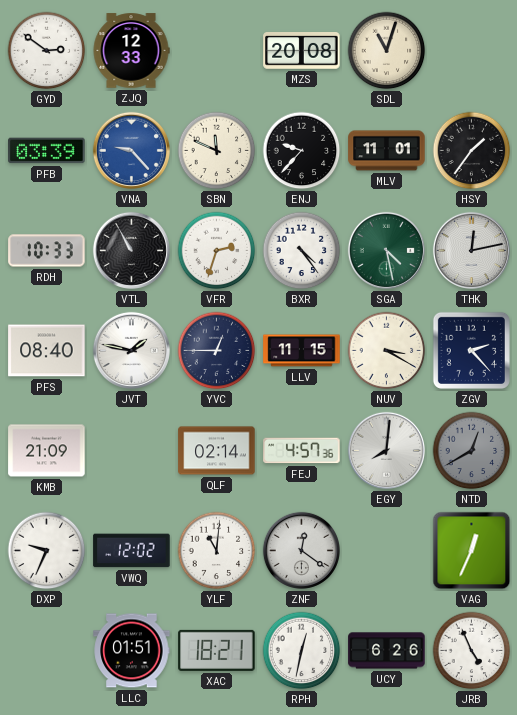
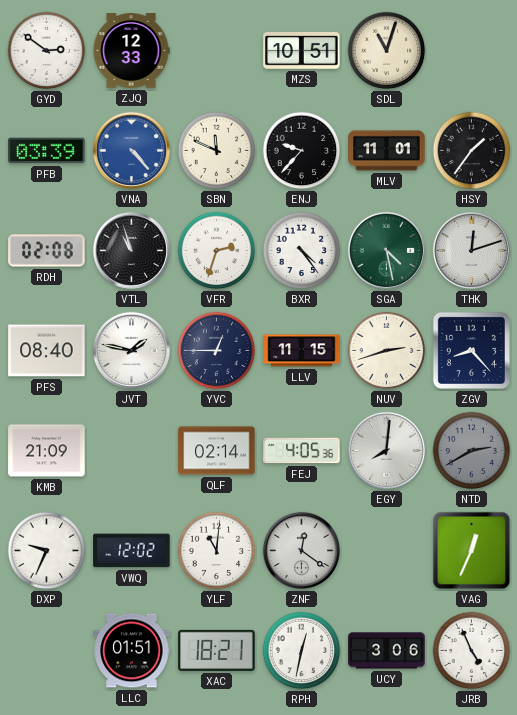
MZS: 20:08 -> 10:51
VNA: 9:23 -> 4:23
RDH: 10:33 -> 02:08
VTL: 10:55 -> 10:57
THK: 12:13 -> 12:12
NUV: 3:20 -> 2:42
ZGV: 2:23 -> 8:23
FEJ: 4:57 -> 4:05
NTD: 12:40 -> 2:40
UCY: 6:26 -> 3:06
